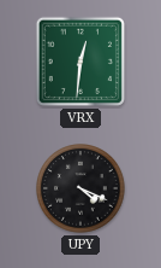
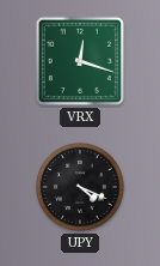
VRX: 12:31 -> 12:18
